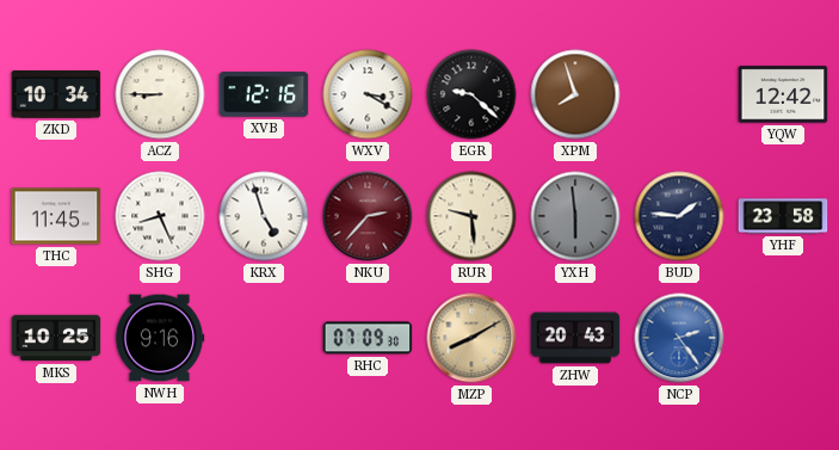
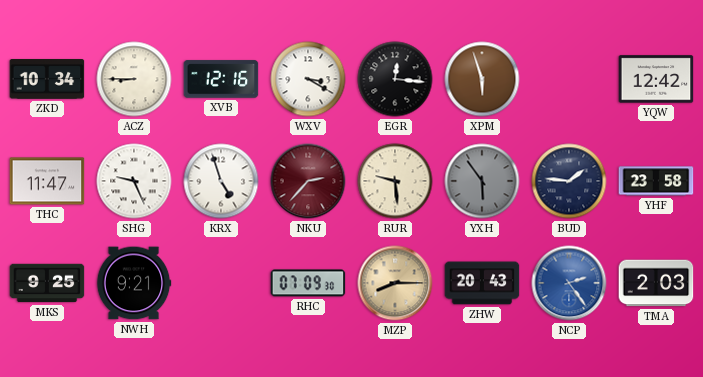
EGR: 9:22 -> 12:16
XPM: 7:57 -> 5:57
THC: 11:45 -> 11:47
SHG: 8:26 -> 9:26
YXH: 5:59 -> 5:54
MKS: 10:25 -> 9:25
NWH: 9:16 -> 9:21
MZP: 8:10 -> 8:15
TMA: none -> 2:03
